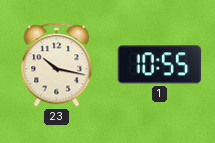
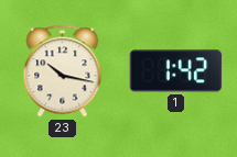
1: 10:55 -> 1:42
